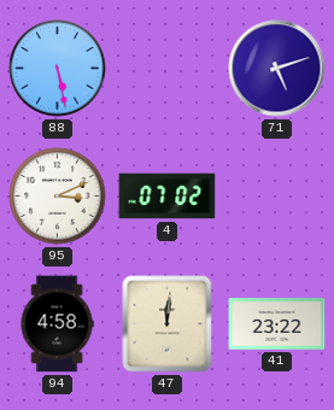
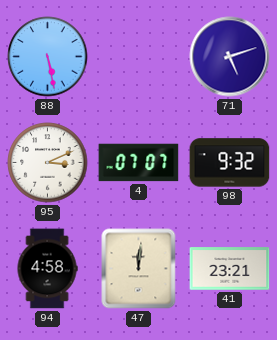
4: 07:02 -> 07:07
98: none -> 9:32
41: 23:22 -> 23:21
